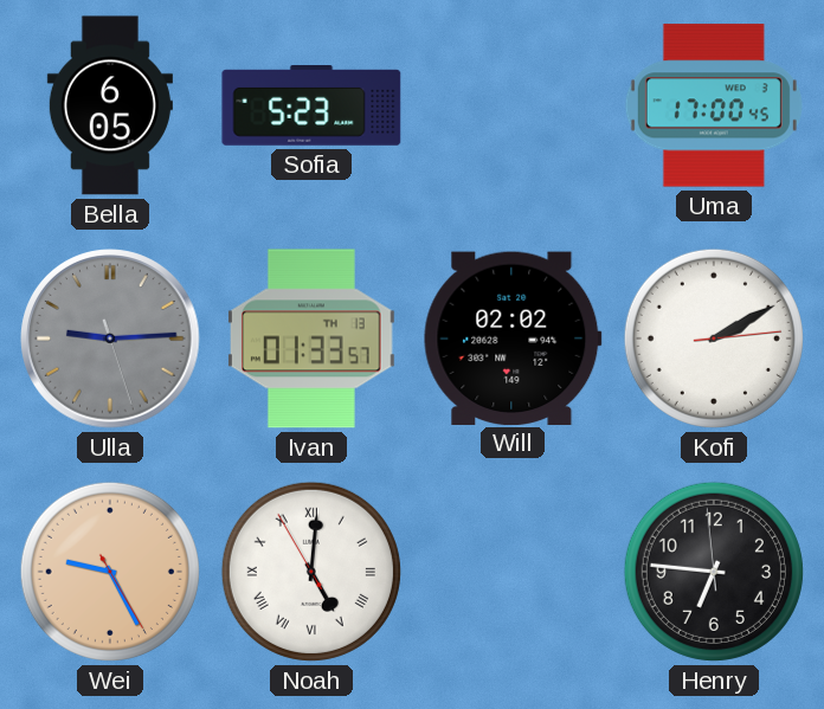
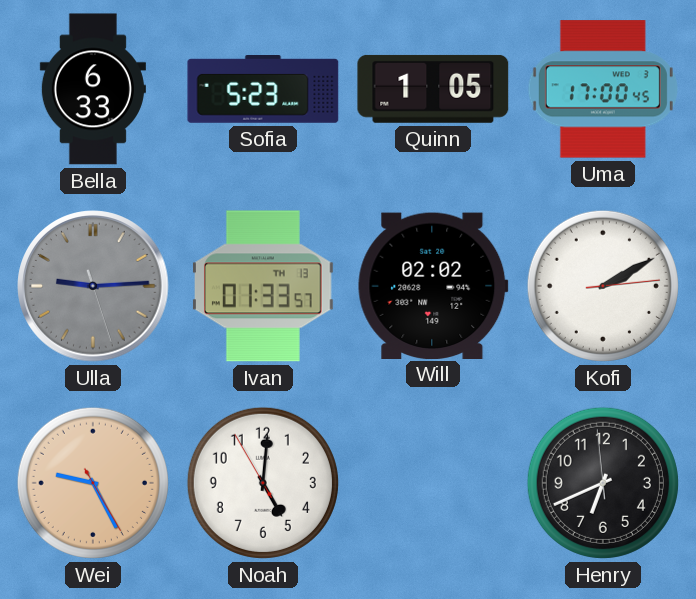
Bella: 6:05 -> 6:33
Quinn: none -> 1:05
Noah numerals: Roman -> Arabic
Henry: 6:45 -> 6:40
